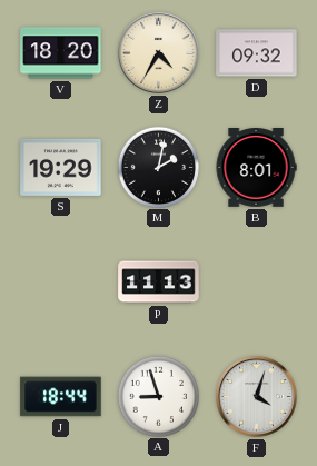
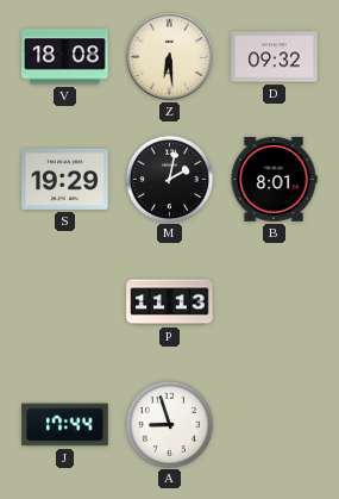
V: 18:20 -> 18:08
Z: 4:35 -> 6:29
J: 18:44 -> 17:44
F: 4:03 -> none
